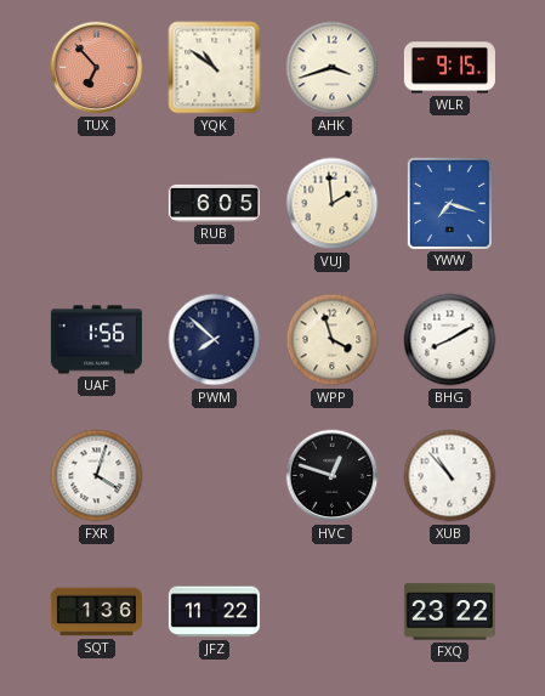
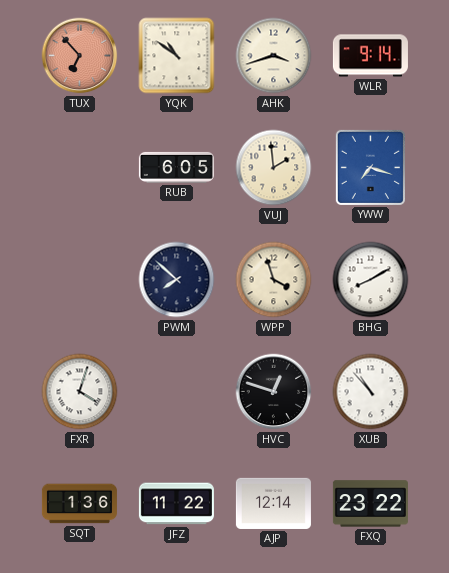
WLR: 9:15 -> 9:14
UAF: 1:56 -> none
AJP: none -> 12:14
